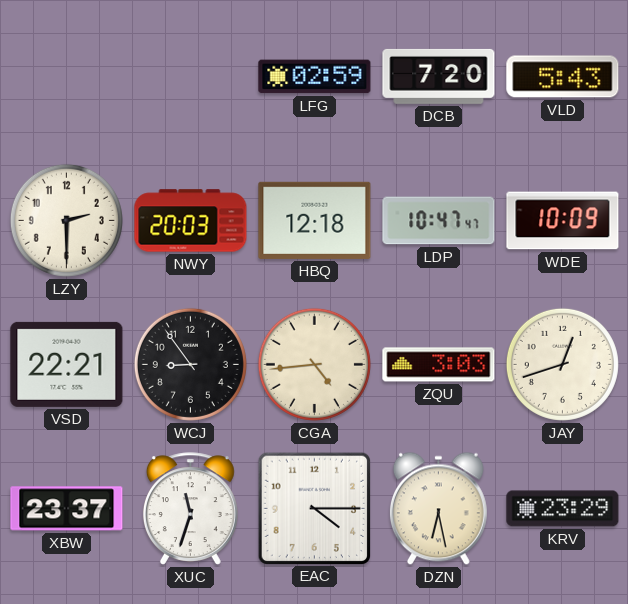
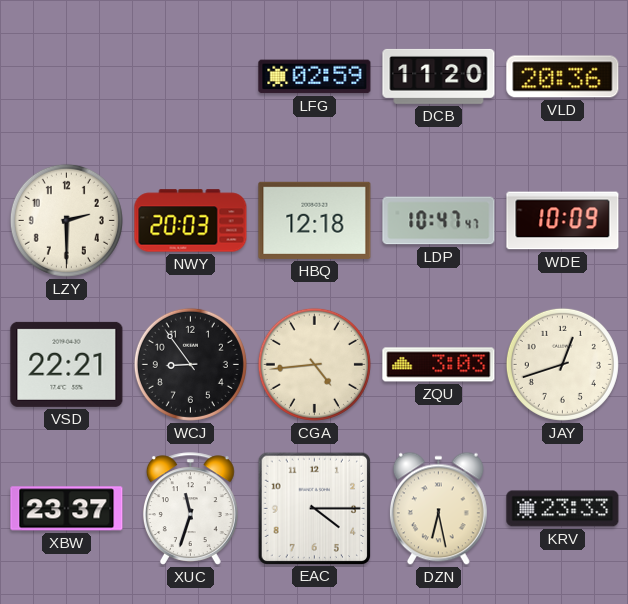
DCB: 7:20 -> 11:20
VLD: 5:43 -> 20:36
KRV: 23:29 -> 23:33
